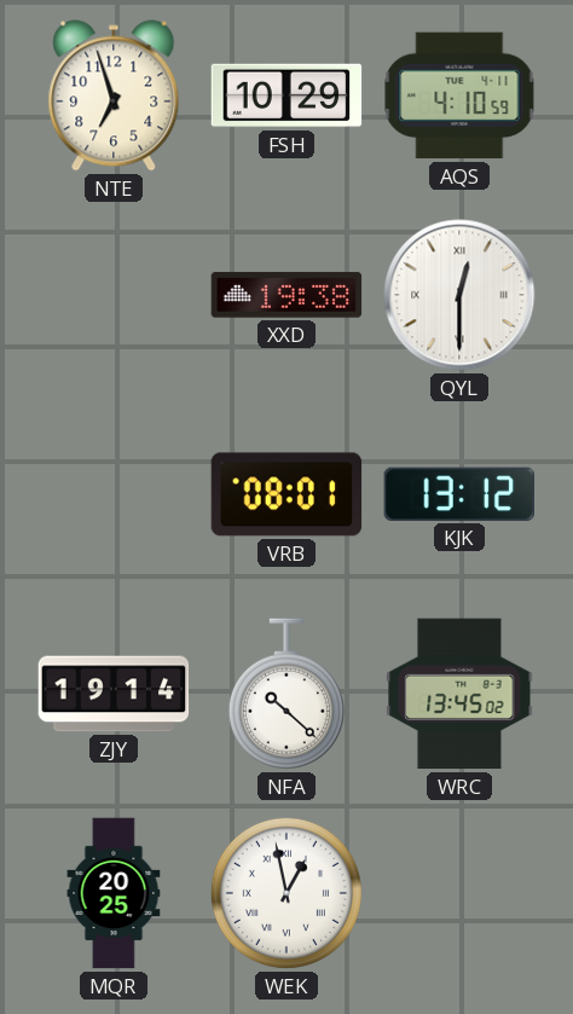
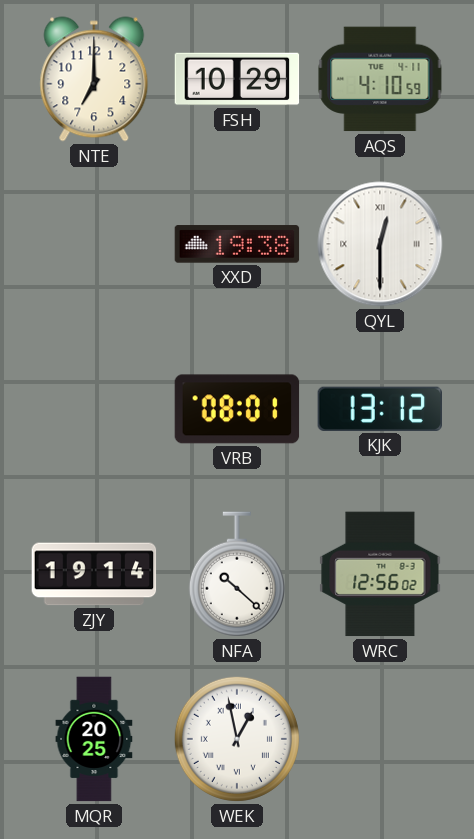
NTE: 6:57 -> 7:00
WRC: 13:45 -> 12:56
